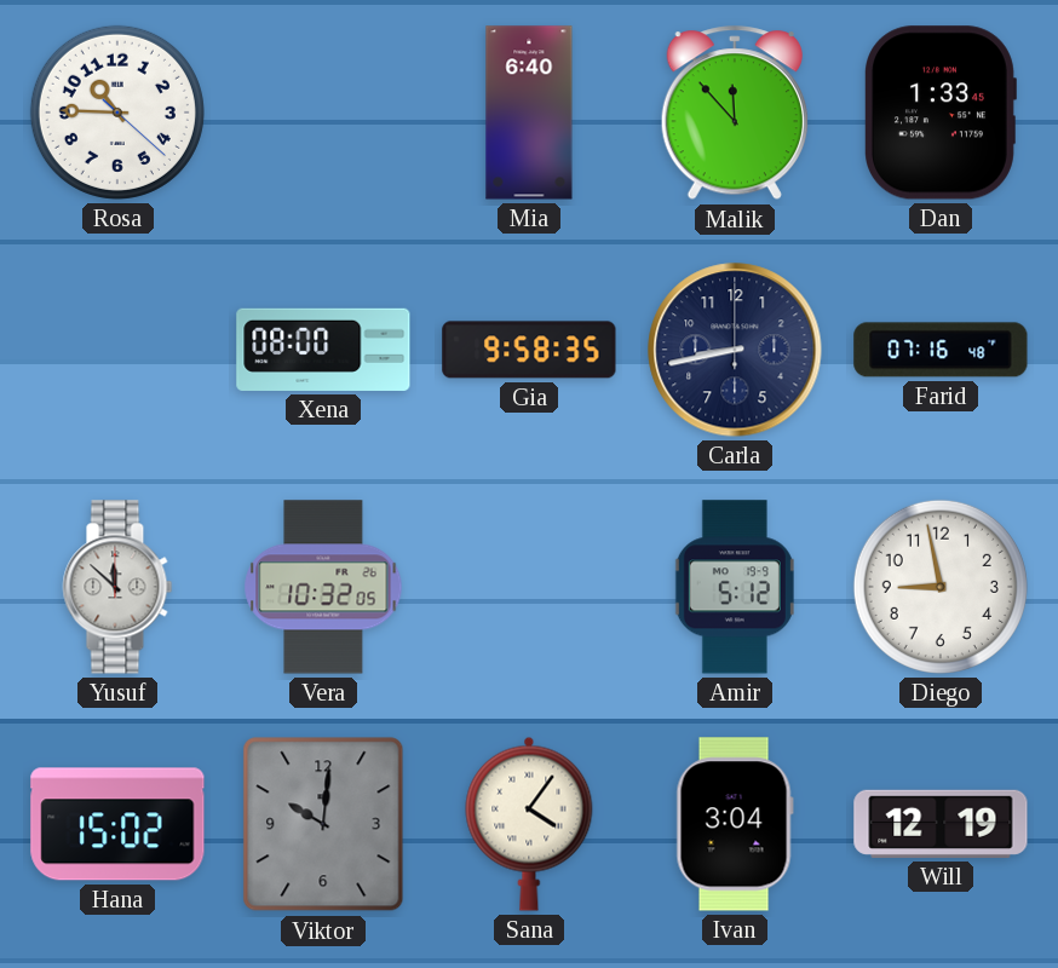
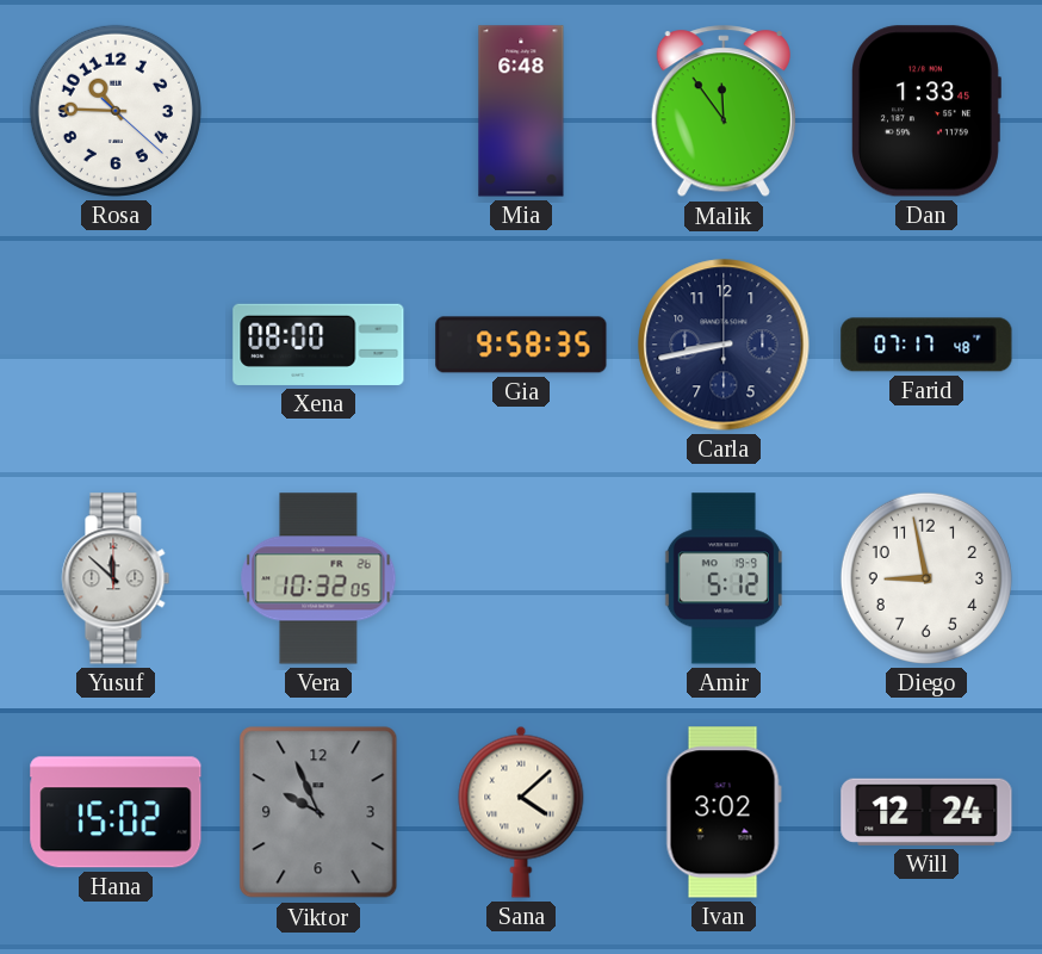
Mia: 6:40 -> 6:48
Malik: 11:53 -> 11:54
Farid: 07:16 -> 07:17
Viktor: 10:01 -> 9:56
Sana: 4:06 -> 4:08
Ivan: 3:04 -> 3:02
Will: 12:19 -> 12:24
